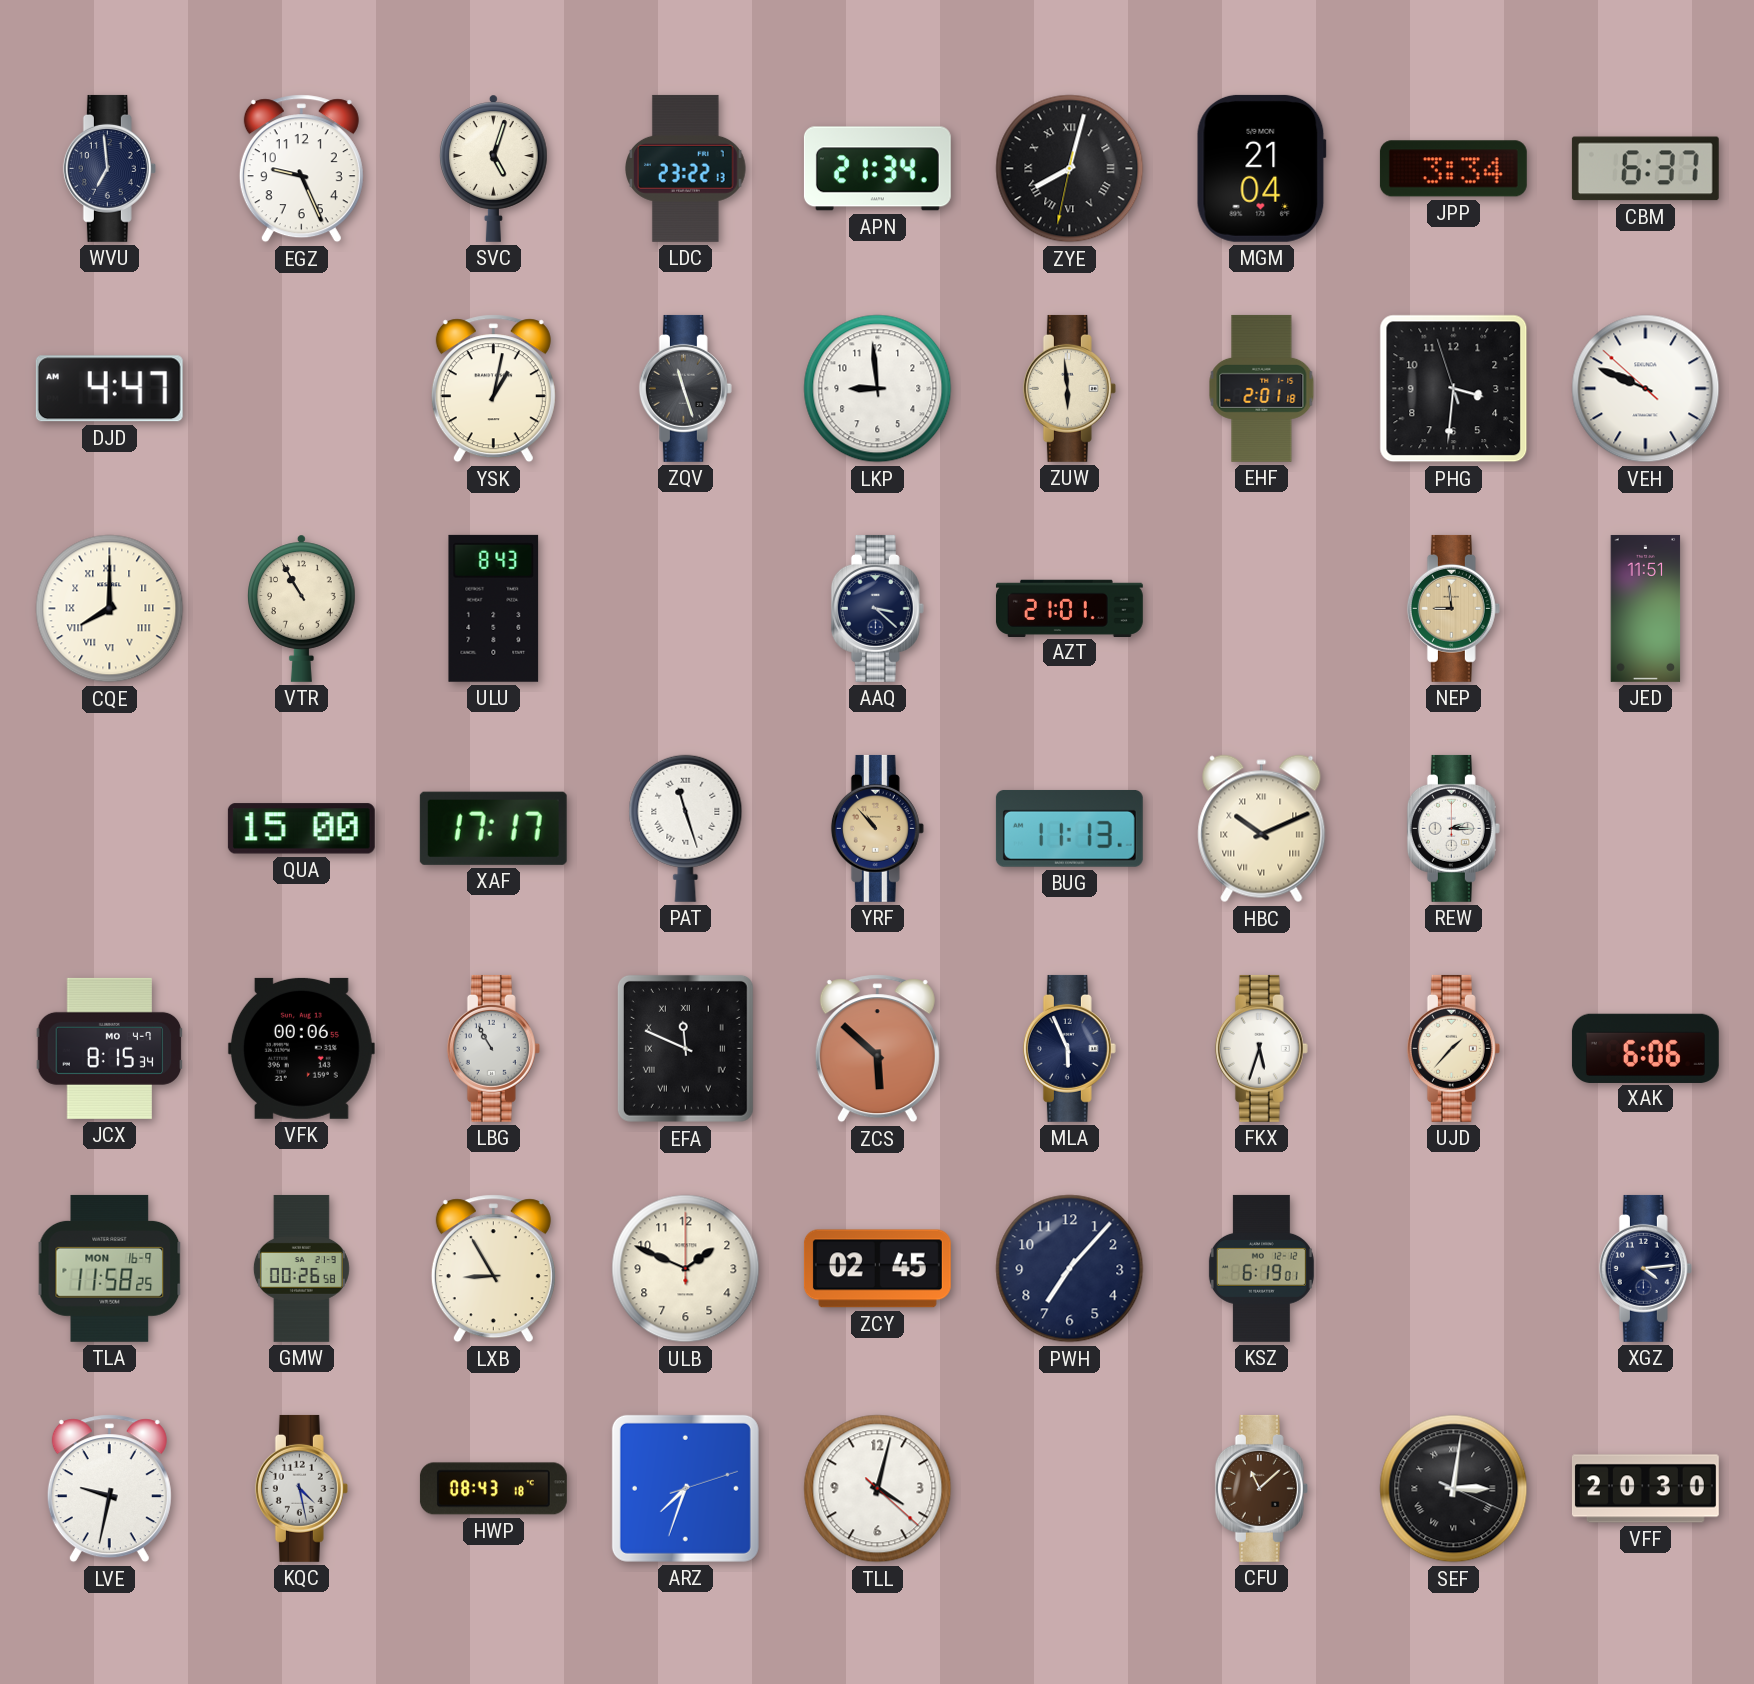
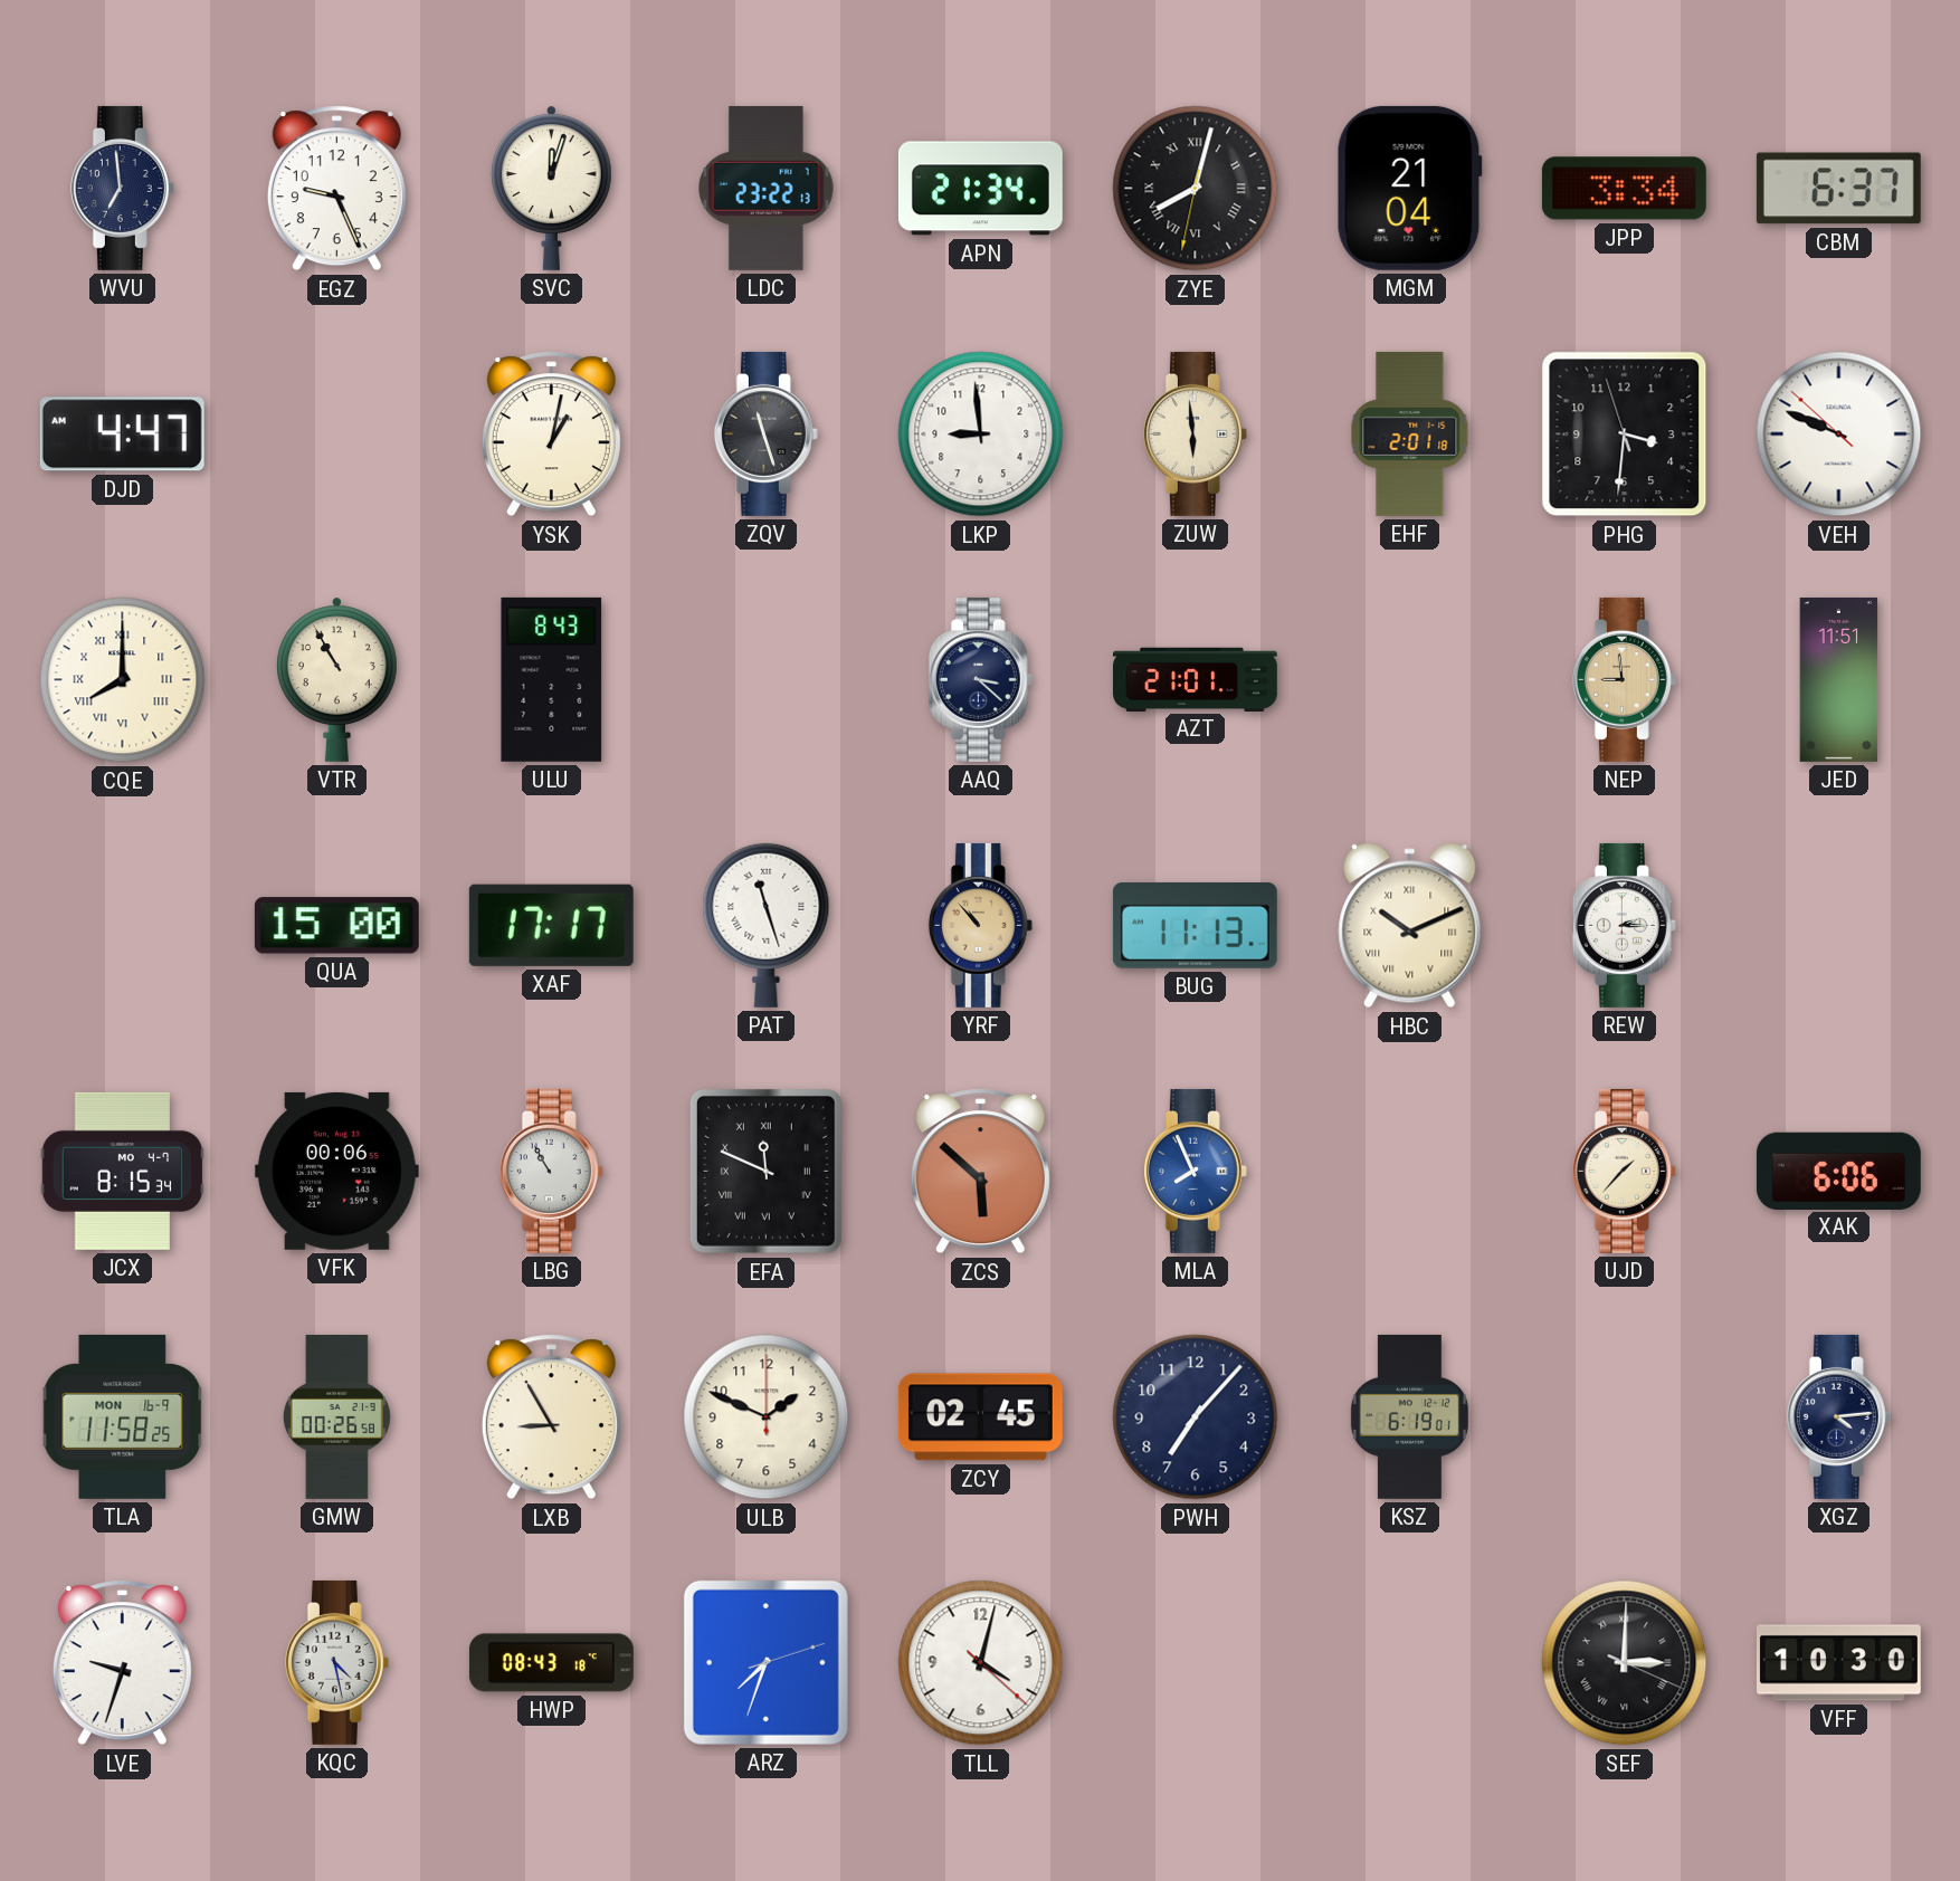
SVC: 5:03 -> 12:03
MLA: 5:56 -> 7:56
MLA dial: navy -> blue
FKX: 5:33 -> none
LVE: 9:32 -> 9:33
CFU: 11:08 -> none
SEF: 3:01 -> 3:00
VFF: 20:30 -> 10:30
